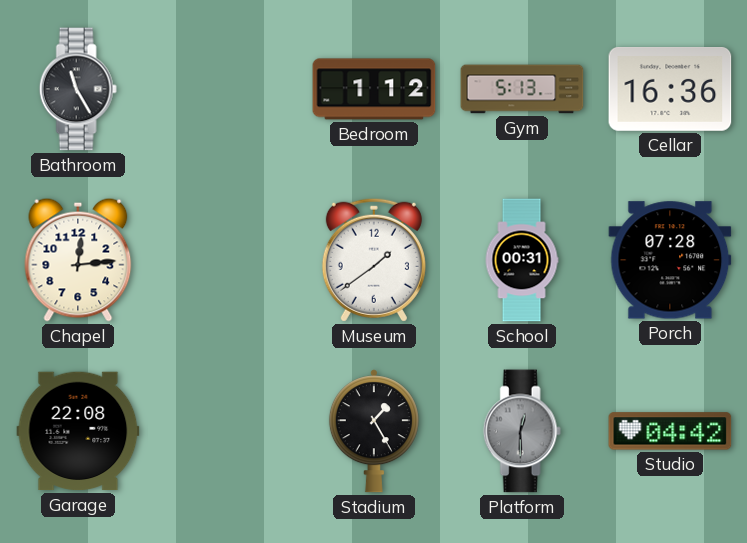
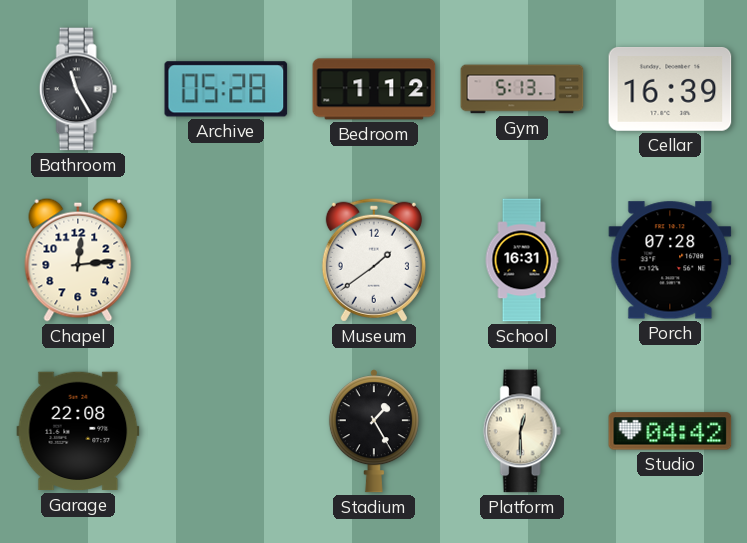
Archive: none -> 05:28
Cellar: 16:36 -> 16:39
School: 00:31 -> 16:31
Platform dial: grey -> cream
